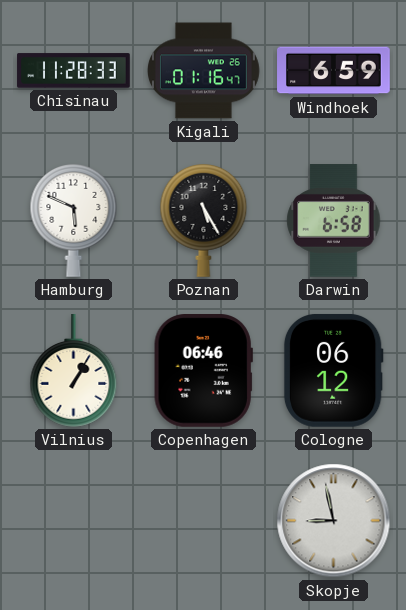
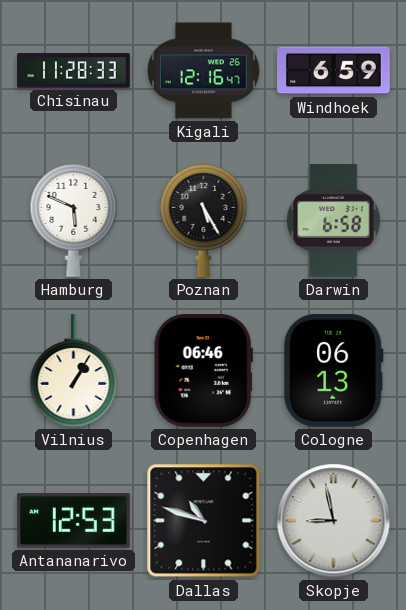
Kigali: 01:16 -> 12:16
Cologne: 06:12 -> 06:13
Antananarivo: none -> 12:53
Dallas: none -> 10:48
